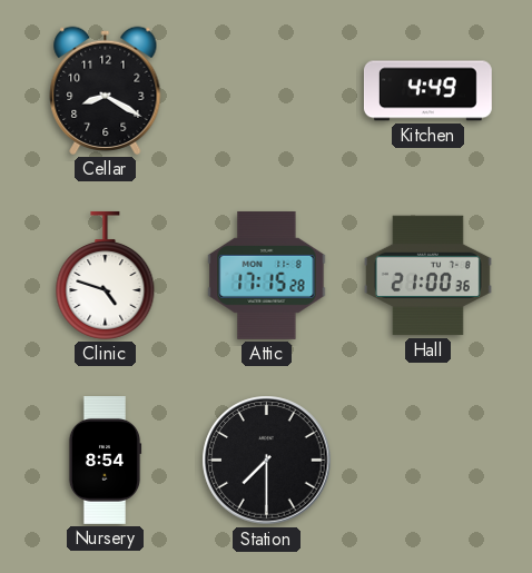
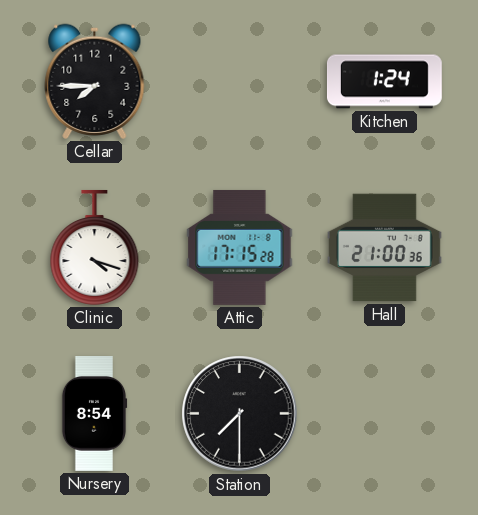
Cellar: 8:20 -> 7:45
Kitchen: 4:49 -> 1:24
Clinic: 4:48 -> 4:18
